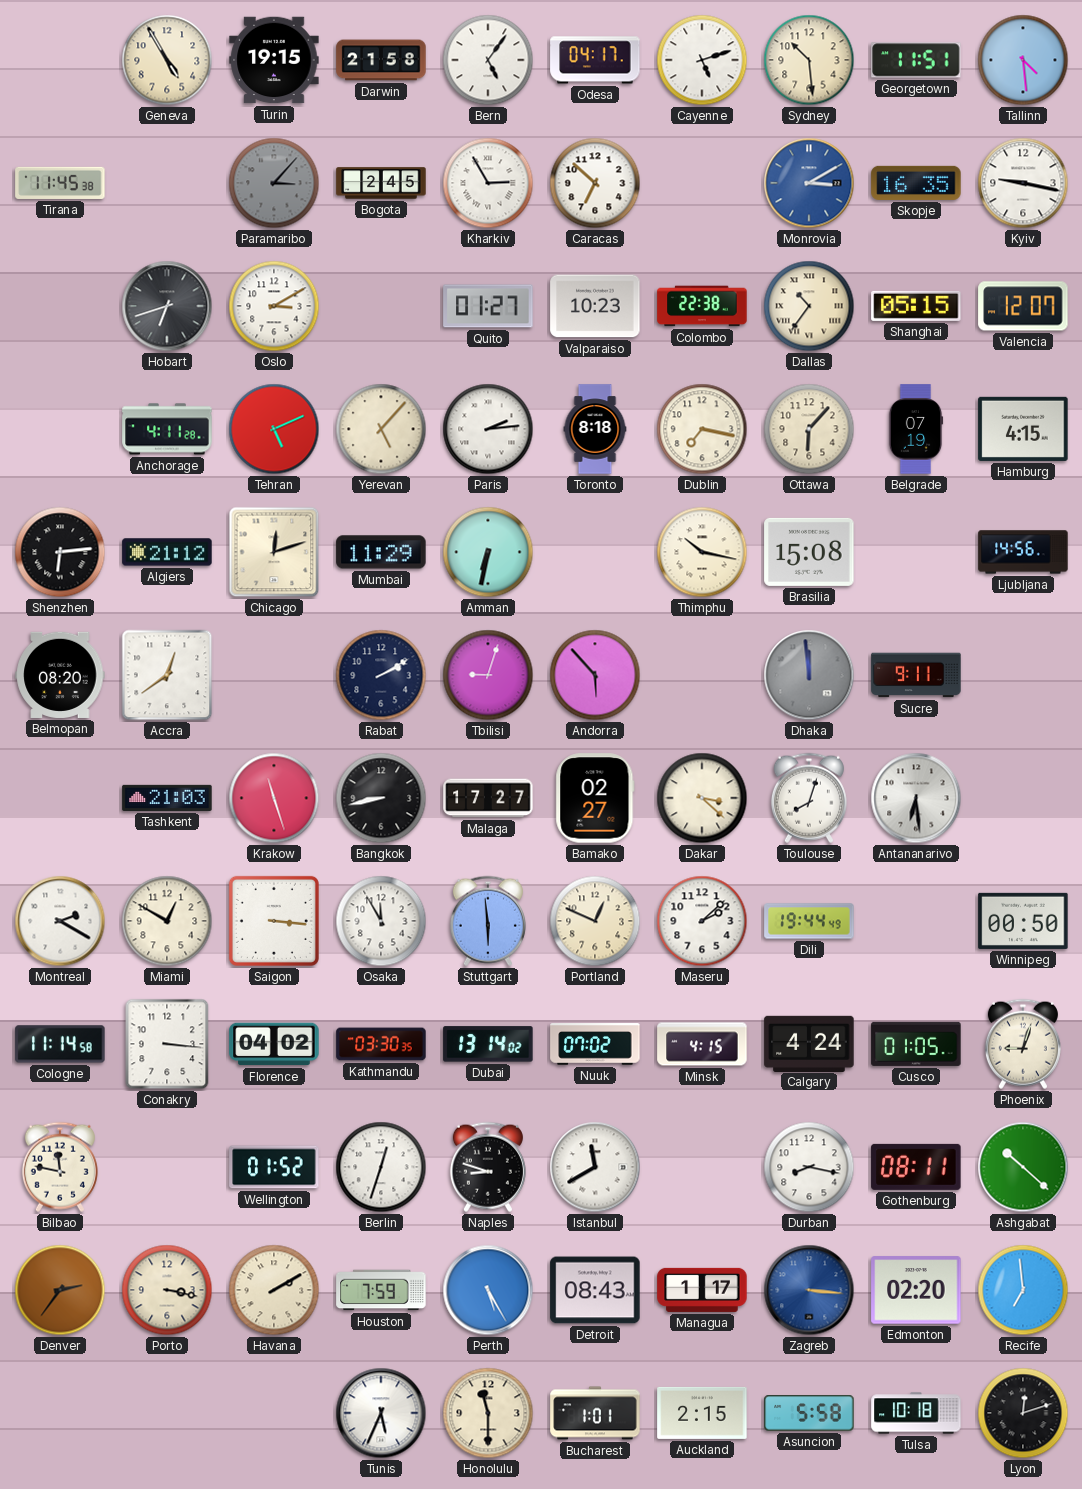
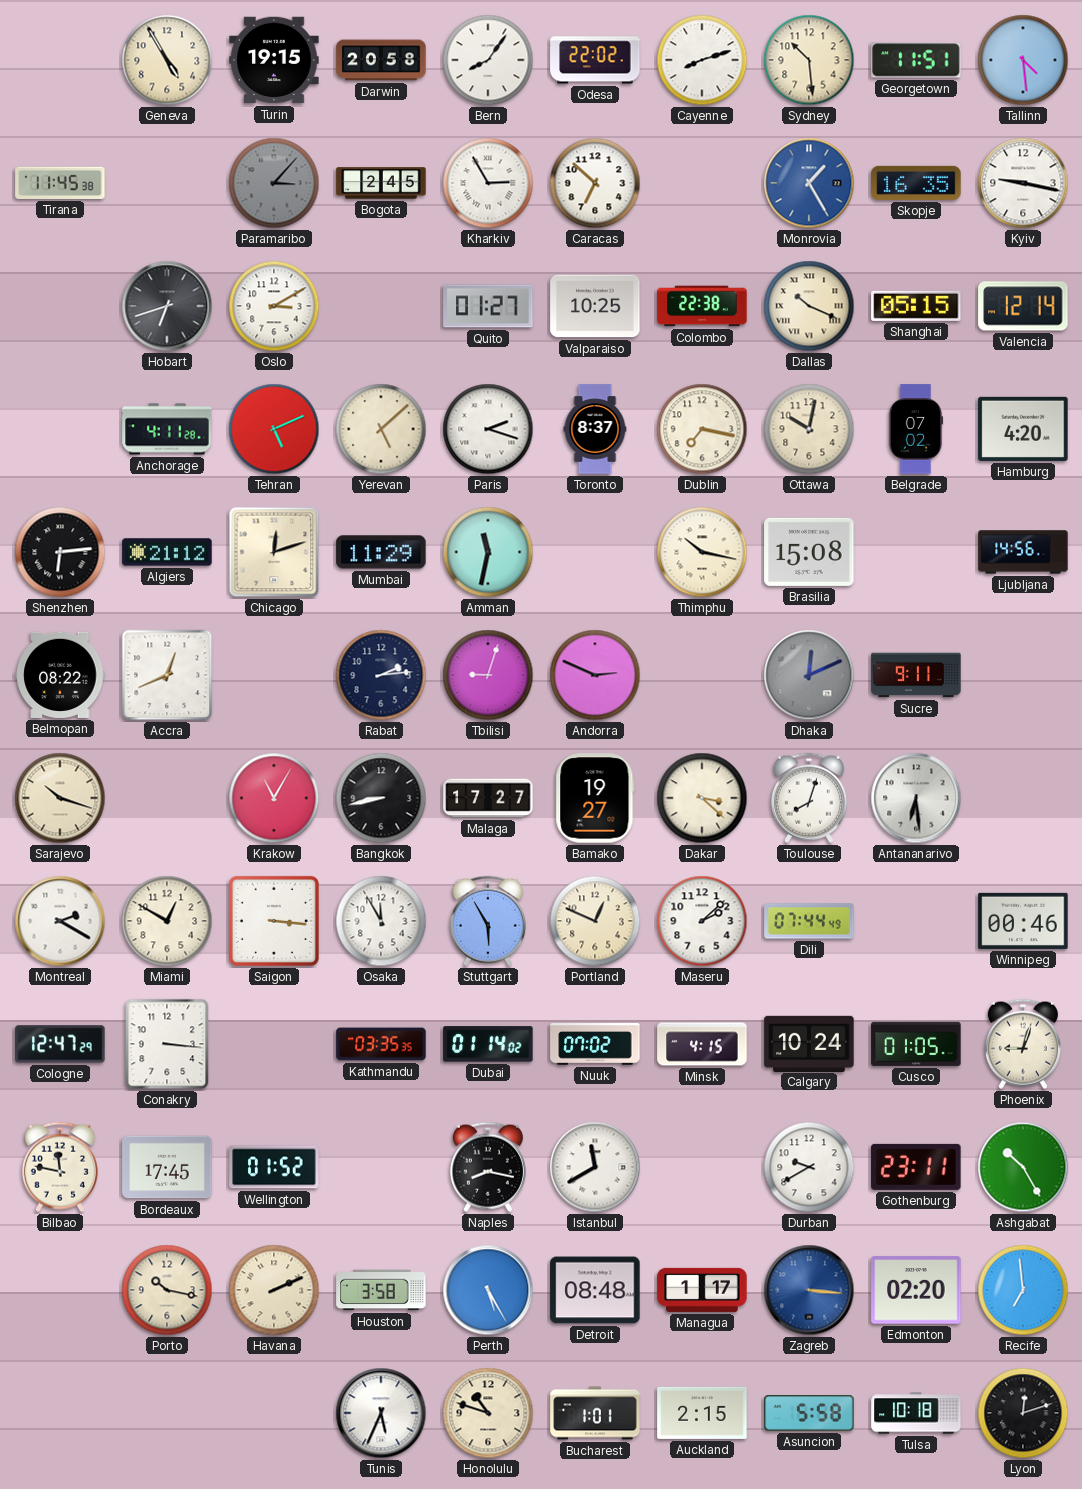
Darwin: 21:58 -> 20:58
Bern: 5:06 -> 8:06
Odesa: 04:17 -> 22:02
Cayenne: 5:12 -> 8:12
Monrovia: 3:10 -> 1:25
Valparaiso: 10:23 -> 10:25
Dallas: 10:36 -> 10:19
Valencia: 12:07 -> 12:14
Yerevan: 5:07 -> 5:08
Paris: 2:14 -> 2:18
Toronto: 8:18 -> 8:37
Ottawa: 6:07 -> 10:02
Belgrade: 07:19 -> 07:02
Hamburg: 4:15 -> 4:20
Amman: 6:32 -> 11:32
Belmopan: 08:20 -> 08:22
Accra: 12:39 -> 12:41
Rabat: 2:10 -> 2:14
Andorra: 5:53 -> 2:49
Dhaka: 11:59 -> 12:11
Sarajevo: none -> 10:18
Tashkent: 21:03 -> none
Krakow: 11:27 -> 11:05
Bamako: 02:27 -> 19:27
Stuttgart: 5:59 -> 5:55
Dili: 19:44 -> 07:44
Winnipeg: 00:50 -> 00:46
Cologne: 11:14 -> 12:47
Florence: 04:02 -> none
Kathmandu: 03:30 -> 03:35
Dubai: 13:14 -> 01:14
Calgary: 4:24 -> 10:24
Bordeaux: none -> 17:45
Berlin: 12:33 -> none
Naples: 8:48 -> 8:17
Durban: 8:17 -> 9:40
Gothenburg: 08:11 -> 23:11
Ashgabat: 10:22 -> 10:25
Denver: 2:36 -> none
Porto: 3:17 -> 10:17
Havana: 2:10 -> 2:11
Houston: 7:59 -> 3:58
Detroit: 08:43 -> 08:48
Honolulu: 11:30 -> 10:48
